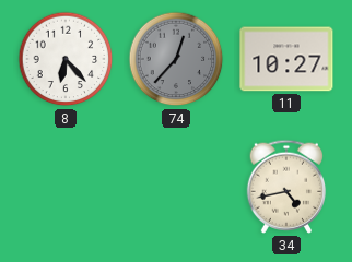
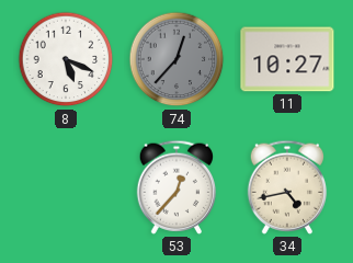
8: 6:23 -> 5:19
53: none -> 12:37
